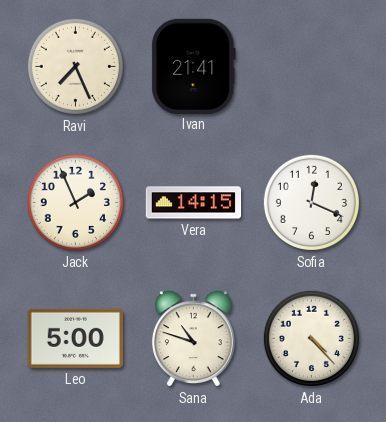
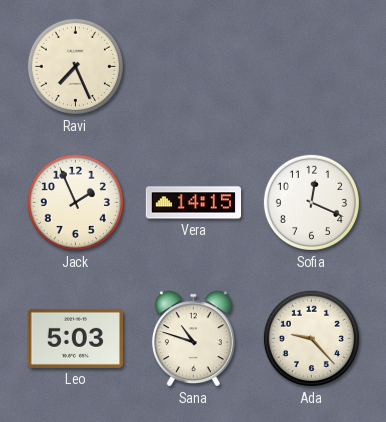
Ivan: 21:41 -> none
Leo: 5:00 -> 5:03
Ada: 4:23 -> 9:23
